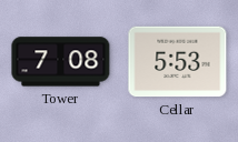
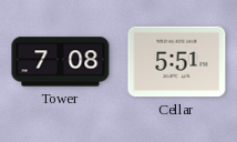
Cellar: 5:53 -> 5:51
